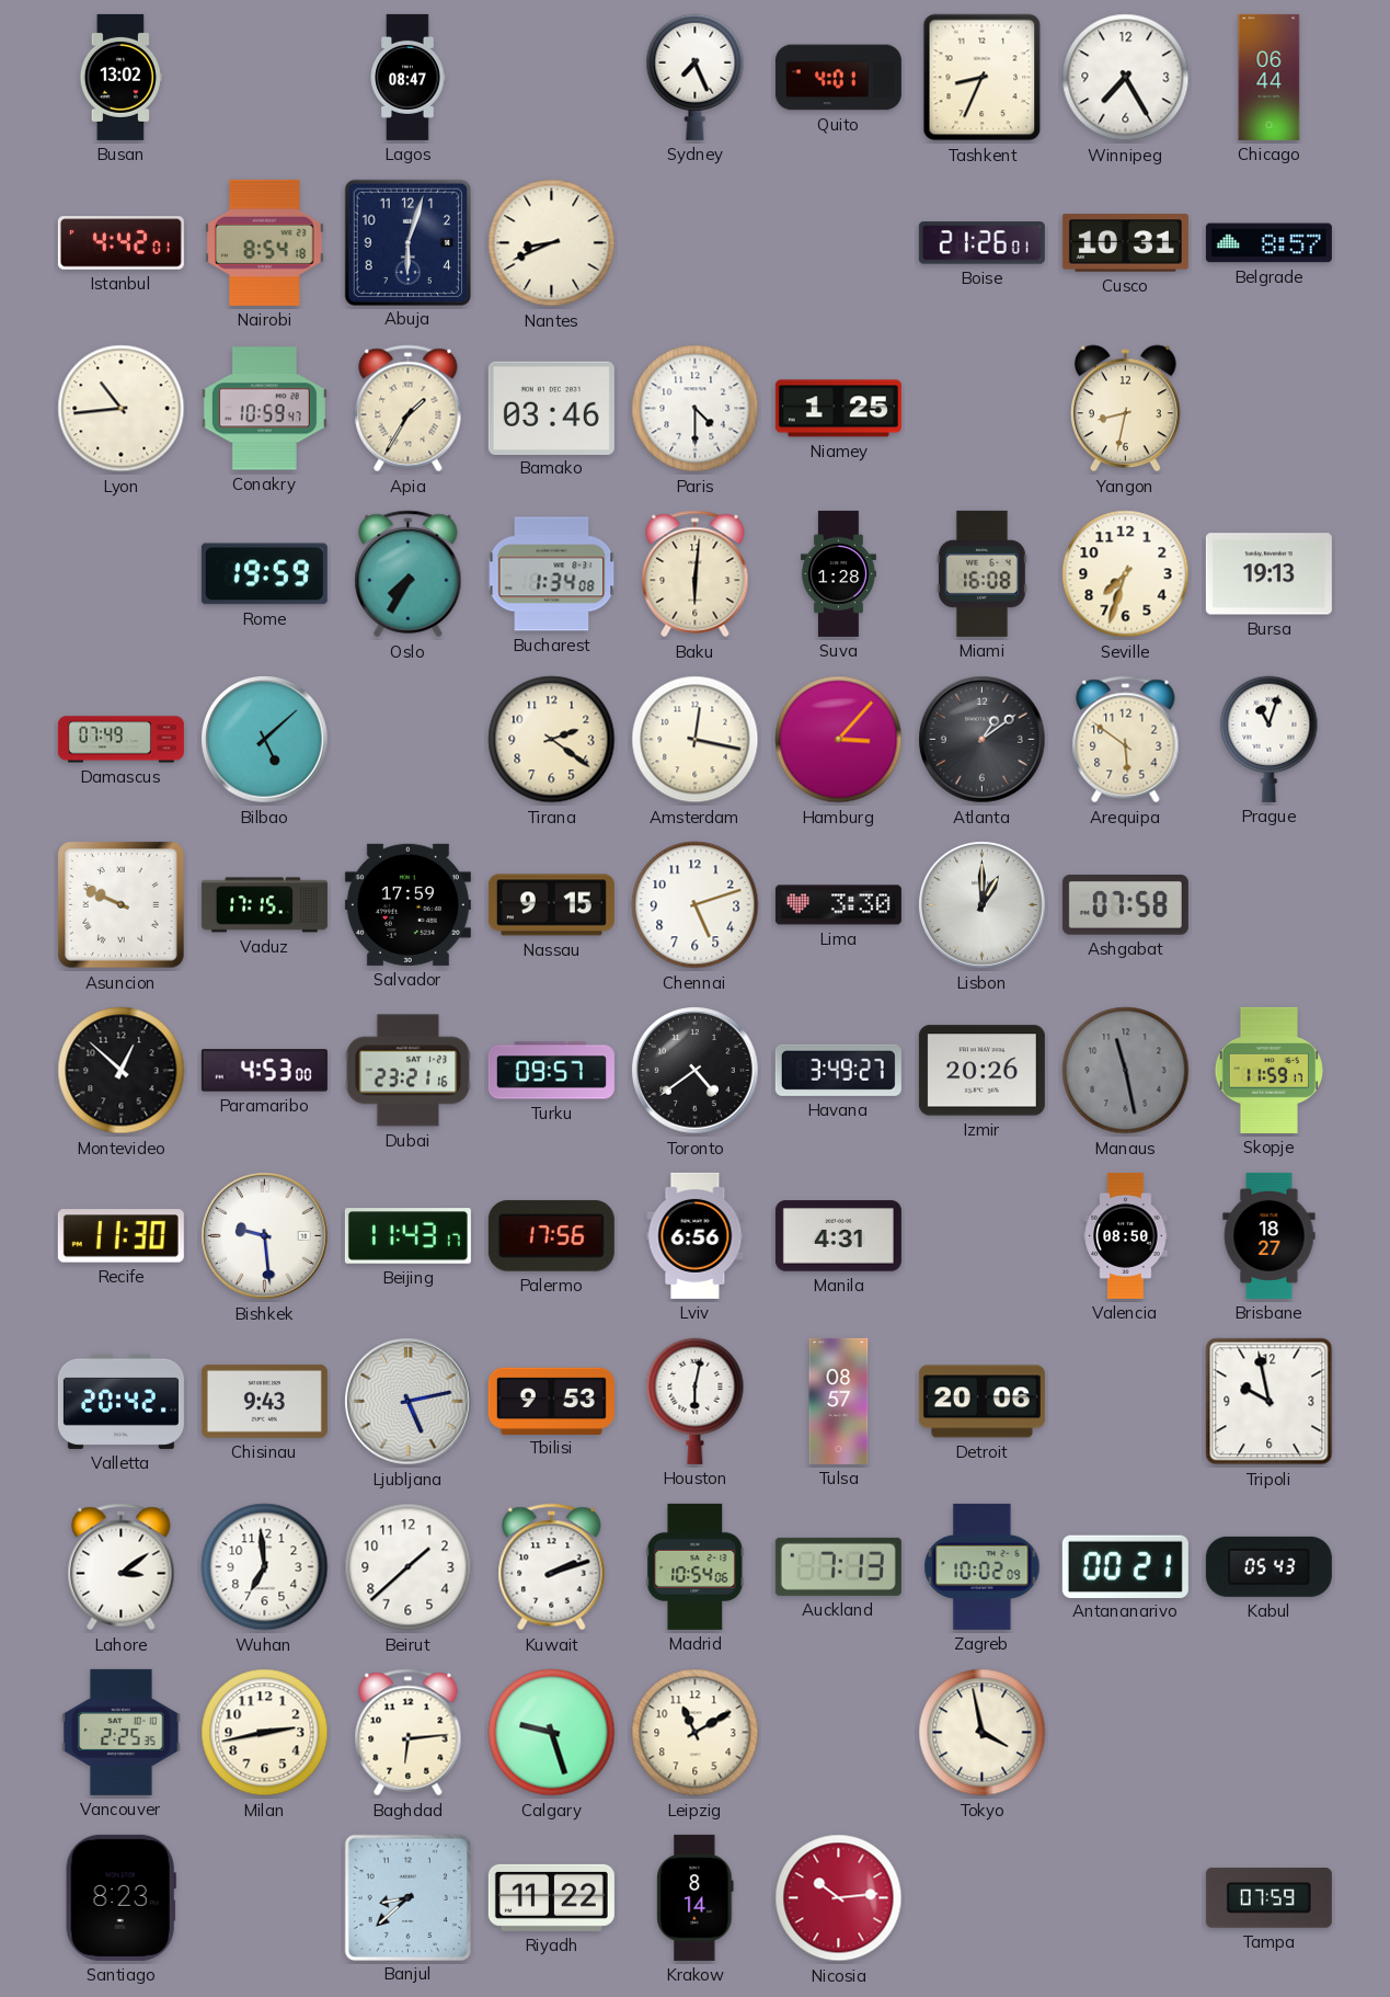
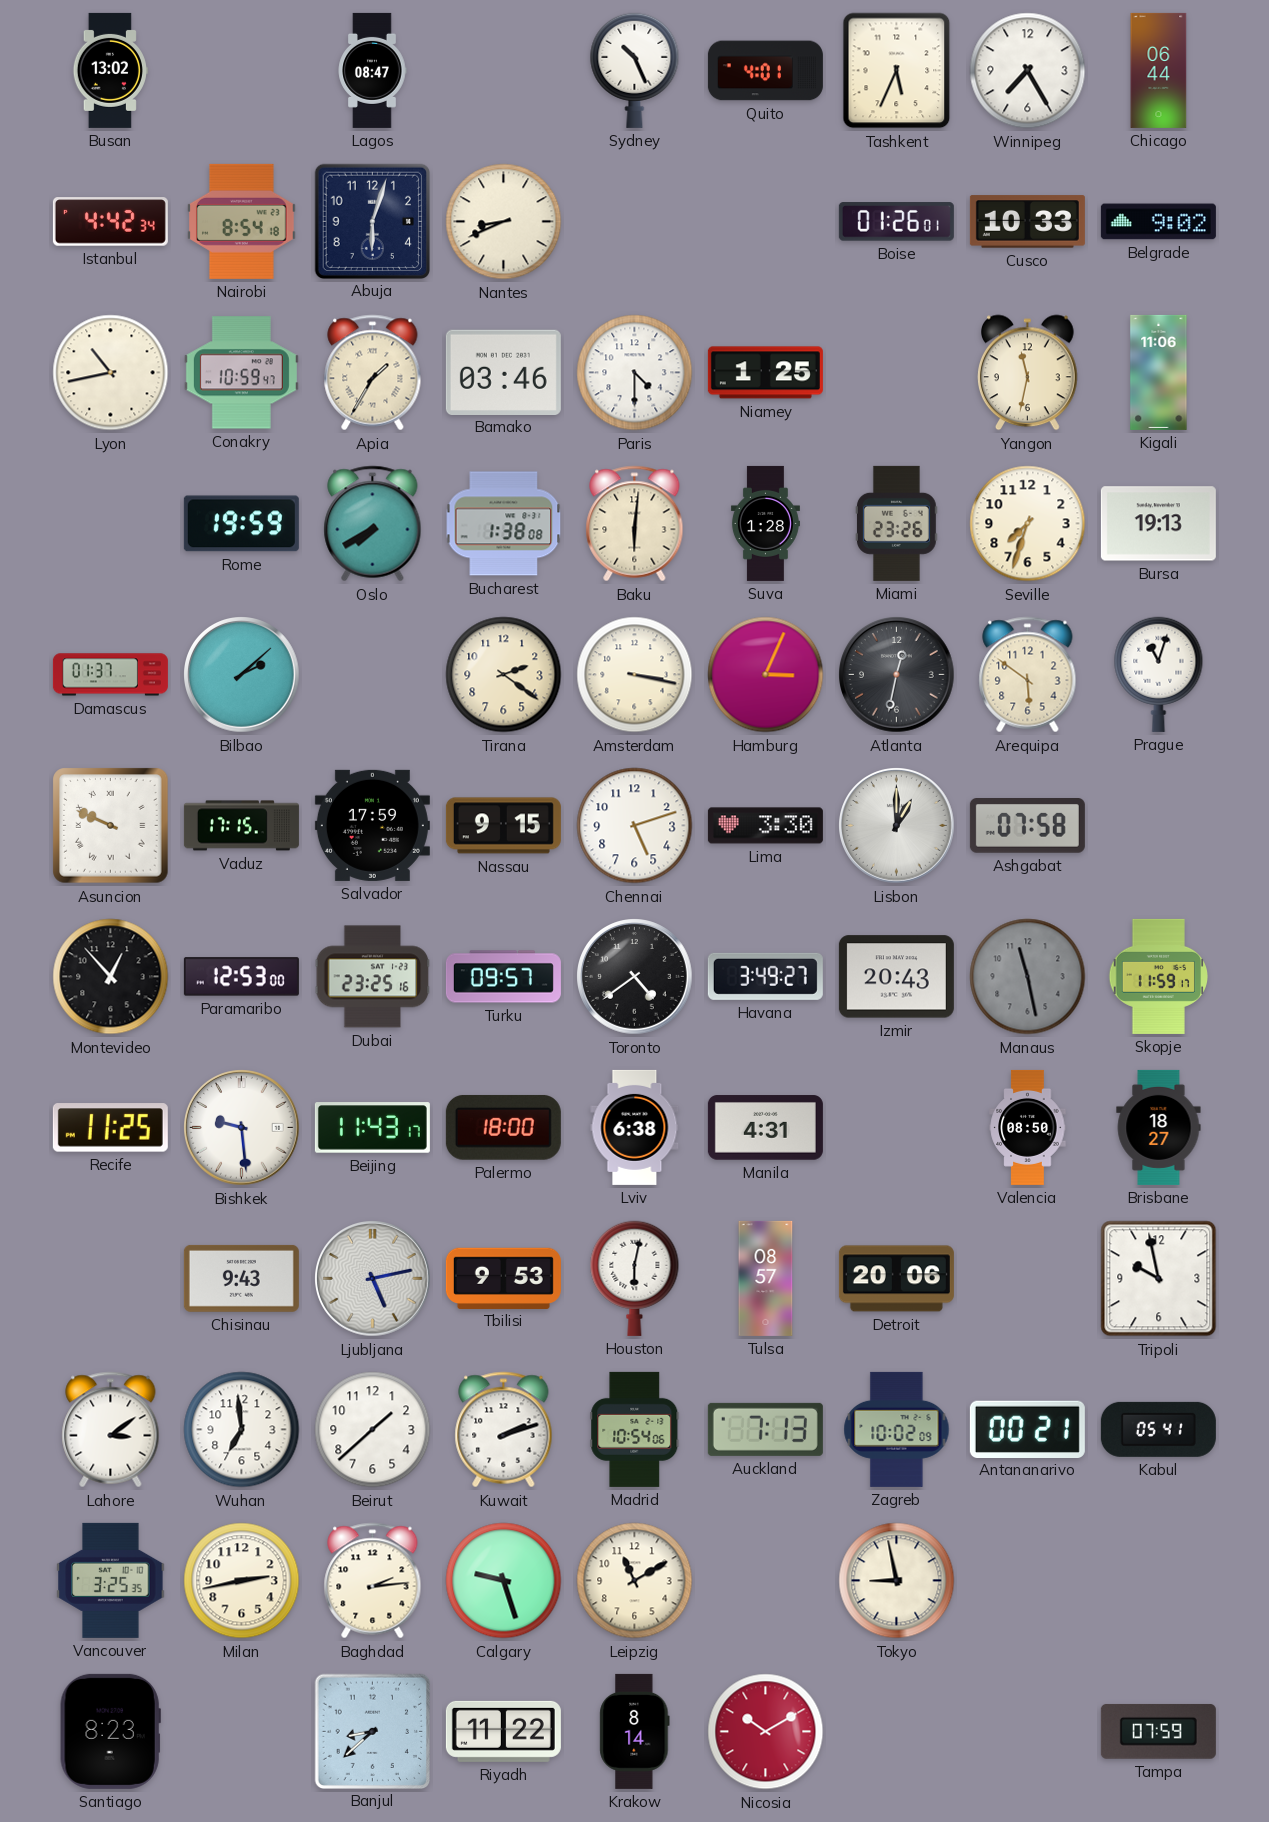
Sydney: 7:26 -> 10:26
Tashkent: 8:34 -> 5:34
Istanbul: 4:42:01 -> 4:42:34
Boise: 21:26 -> 01:26
Cusco: 10:31 -> 10:33
Belgrade: 8:57 -> 9:02
Lyon: 10:44 -> 10:43
Yangon: 8:32 -> 11:32
Kigali: none -> 11:06
Oslo: 7:35 -> 7:40
Bucharest: 1:34 -> 1:38
Miami: 16:08 -> 23:26
Damascus: 07:49 -> 01:37
Bilbao: 5:08 -> 2:08
Amsterdam: 12:17 -> 3:17
Hamburg: 3:07 -> 3:04
Atlanta: 1:09 -> 12:32
Montevideo: 12:52 -> 12:53
Paramaribo: 4:53 -> 12:53
Dubai: 23:21 -> 23:25
Izmir: 20:26 -> 20:43
Recife: 11:30 -> 11:25
Palermo: 17:56 -> 18:00
Lviv: 6:56 -> 6:38
Valletta: 20:42 -> none
Kabul: 05:43 -> 05:41
Vancouver: 2:25 -> 3:25
Baghdad: 6:14 -> 2:14
Tokyo: 3:58 -> 8:58
Nicosia: 10:14 -> 10:10
